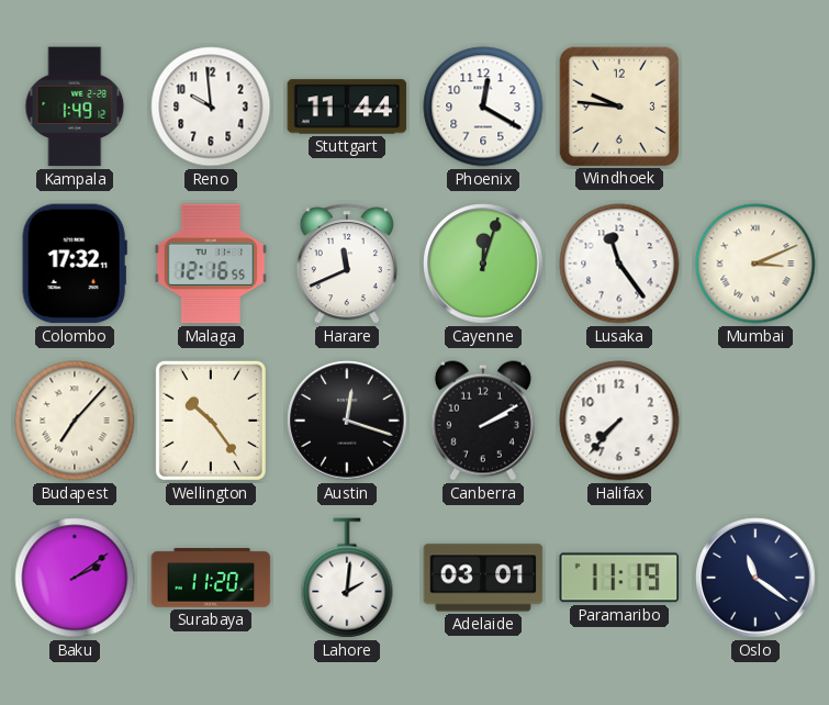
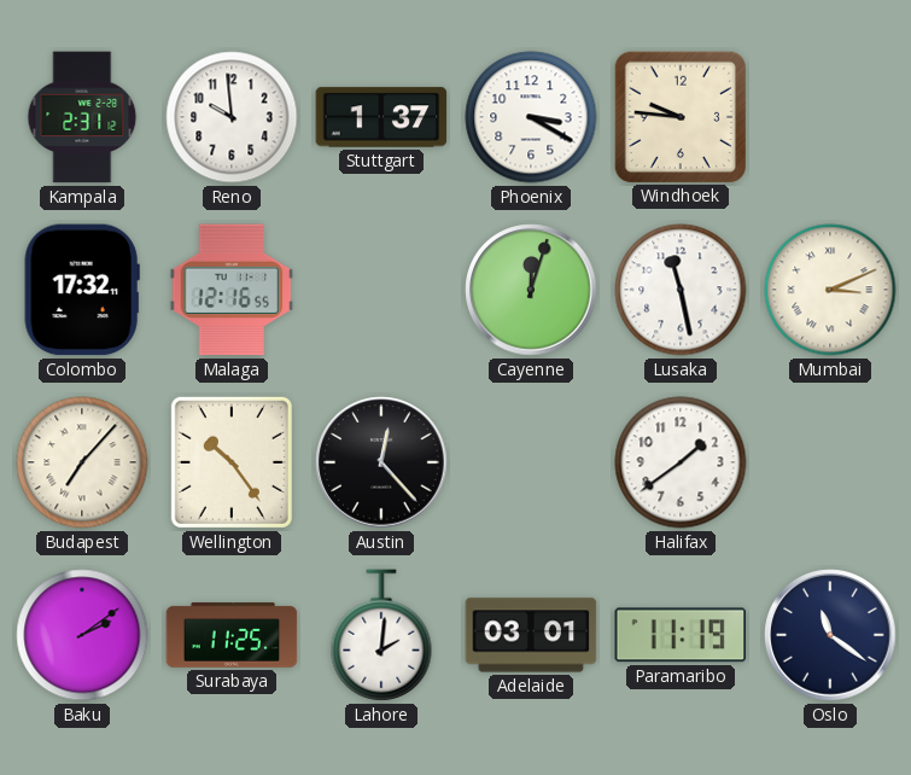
Kampala: 1:49 -> 2:31
Stuttgart: 11:44 -> 1:37
Phoenix: 12:20 -> 3:20
Harare: 11:41 -> none
Lusaka: 11:24 -> 11:28
Austin: 12:18 -> 12:23
Canberra: 2:10 -> none
Halifax: 7:37 -> 1:39
Surabaya: 11:20 -> 11:25
